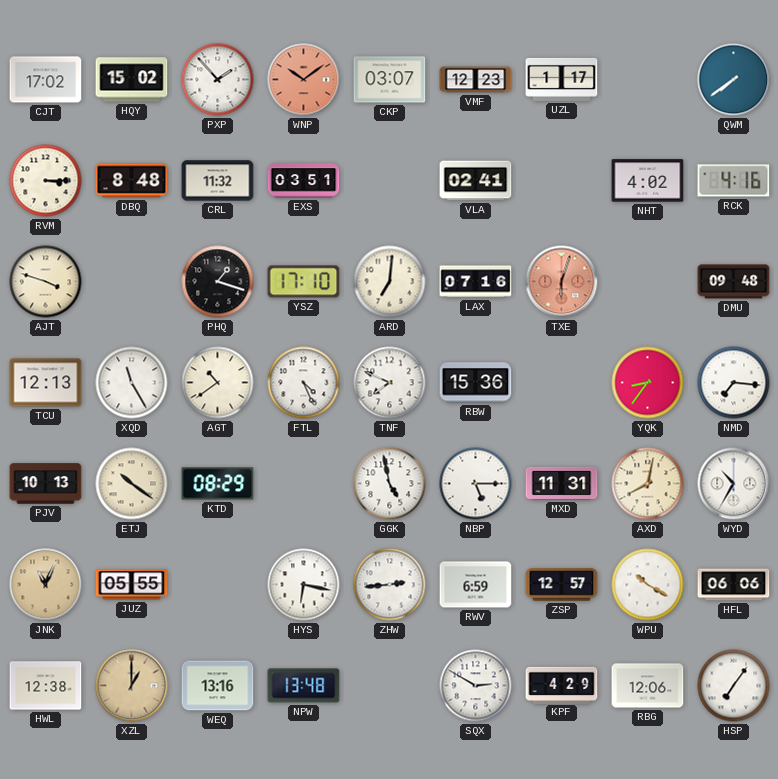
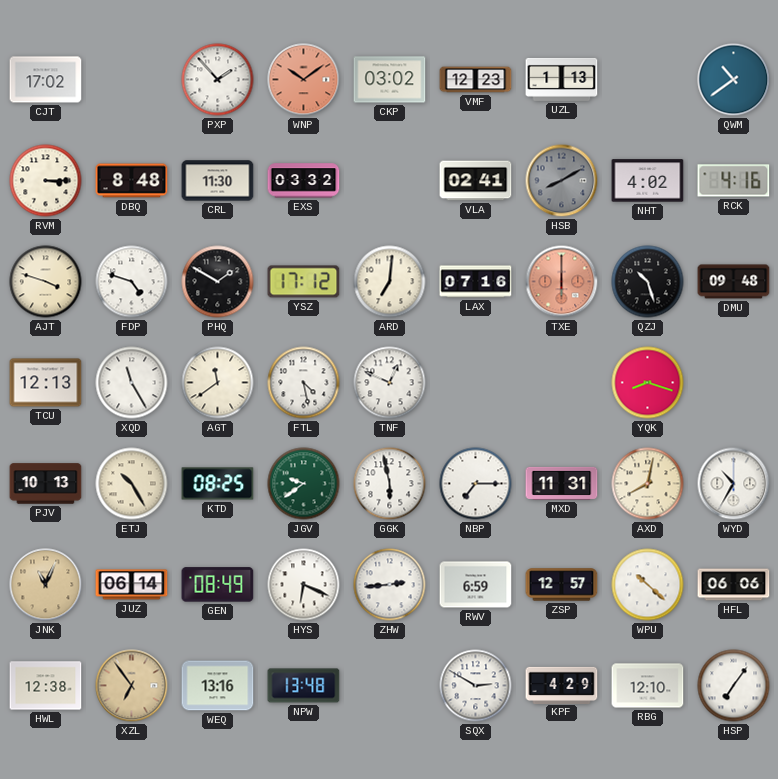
HQY: 15:02 -> none
CKP: 03:07 -> 03:02
UZL: 1:17 -> 1:13
QWM: 7:39 -> 10:39
CRL: 11:32 -> 11:30
EXS: 03:51 -> 03:32
HSB: none -> 8:10
FDP: none -> 4:48
PHQ: 1:18 -> 1:50
YSZ: 17:10 -> 17:12
TXE: 6:03 -> 6:00
QZJ: none -> 10:27
AGT: 10:39 -> 11:39
FTL: 4:26 -> 4:28
TNF: 7:49 -> 12:49
RBW: 15:36 -> none
YQK: 8:36 -> 8:18
NMD: 7:16 -> none
ETJ: 10:21 -> 10:25
KTD: 08:29 -> 08:25
JGV: none -> 9:39
GGK: 4:58 -> 5:58
NBP: 5:15 -> 7:15
JUZ: 05:55 -> 06:14
GEN: none -> 08:49
HYS: 6:17 -> 6:19
WPU: 10:20 -> 10:22
XZL: 1:00 -> 6:54
RBG: 12:06 -> 12:10
